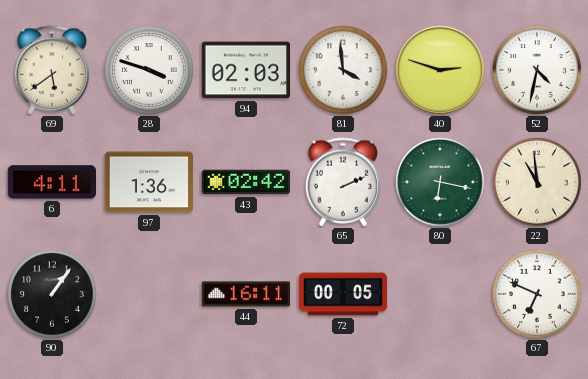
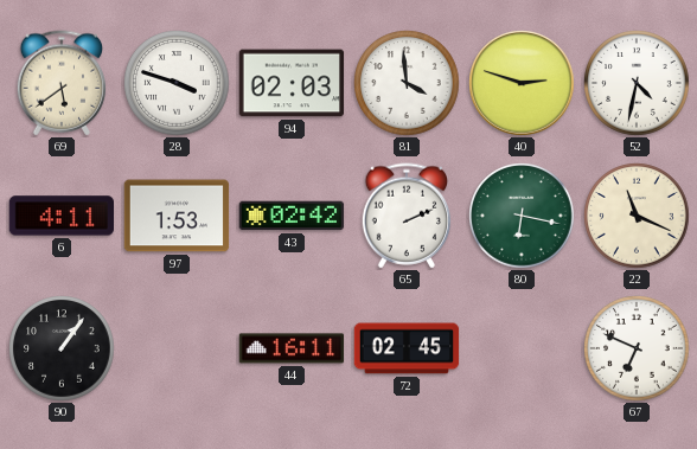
97: 1:36 -> 1:53
22: 10:59 -> 11:19
72: 00:05 -> 02:45
